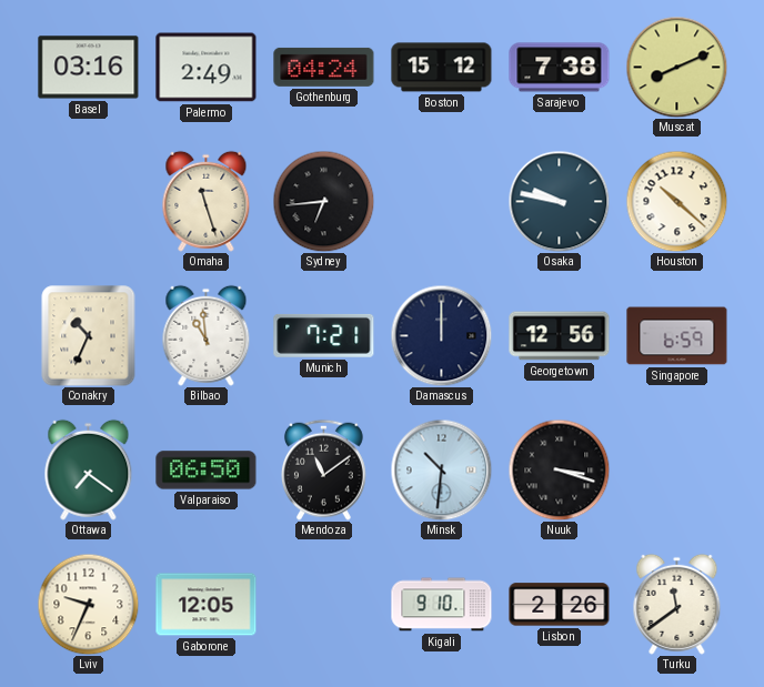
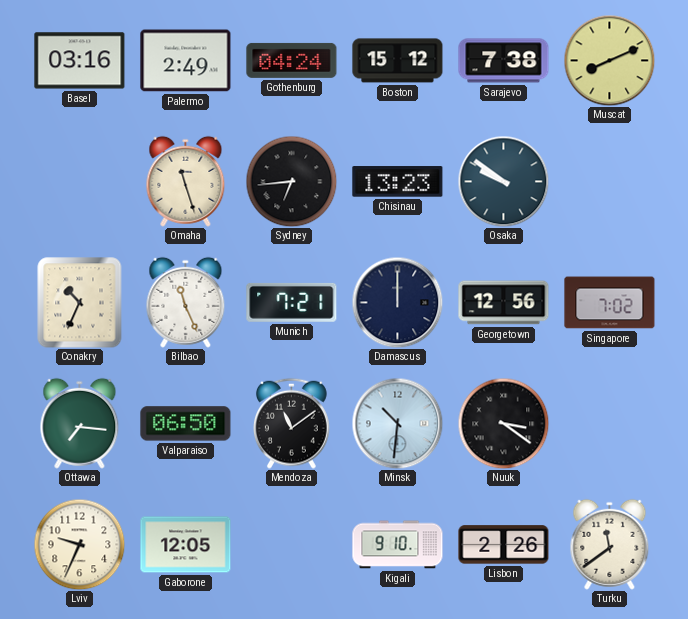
Chisinau: none -> 13:23
Osaka: 9:47 -> 9:51
Houston: 10:22 -> none
Bilbao: 10:59 -> 11:26
Singapore: 6:59 -> 7:02
Ottawa: 7:21 -> 7:16
Nuuk: 3:18 -> 3:21
